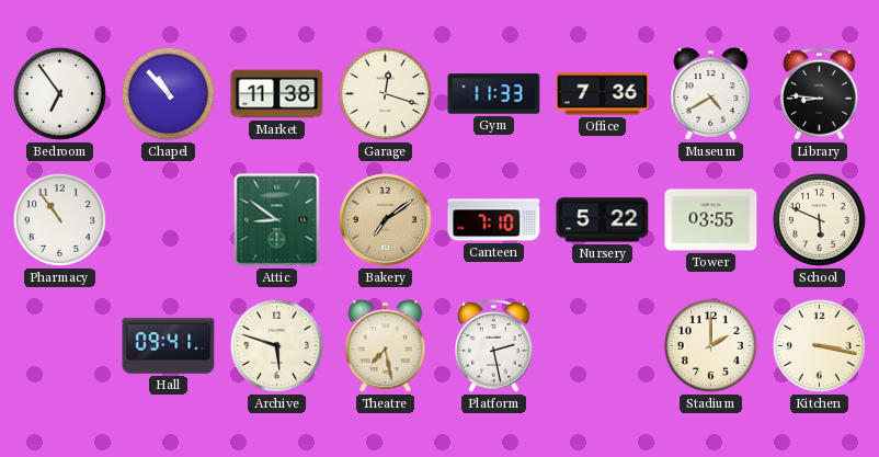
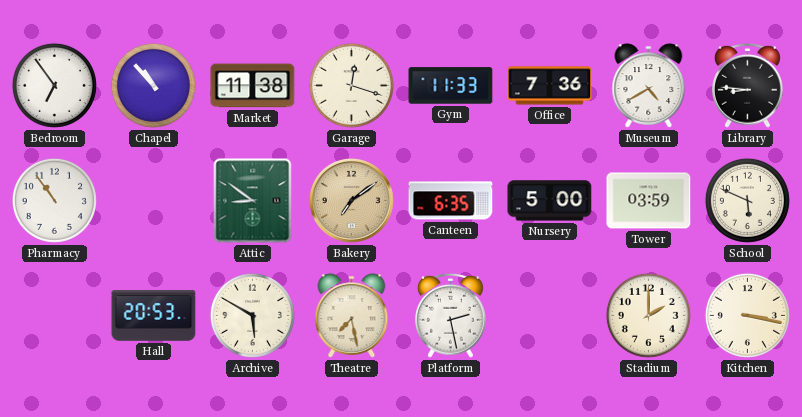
Canteen: 7:10 -> 6:35
Nursery: 5:22 -> 5:00
Tower: 03:55 -> 03:59
Hall: 09:41 -> 20:53
Archive: 5:48 -> 5:50
